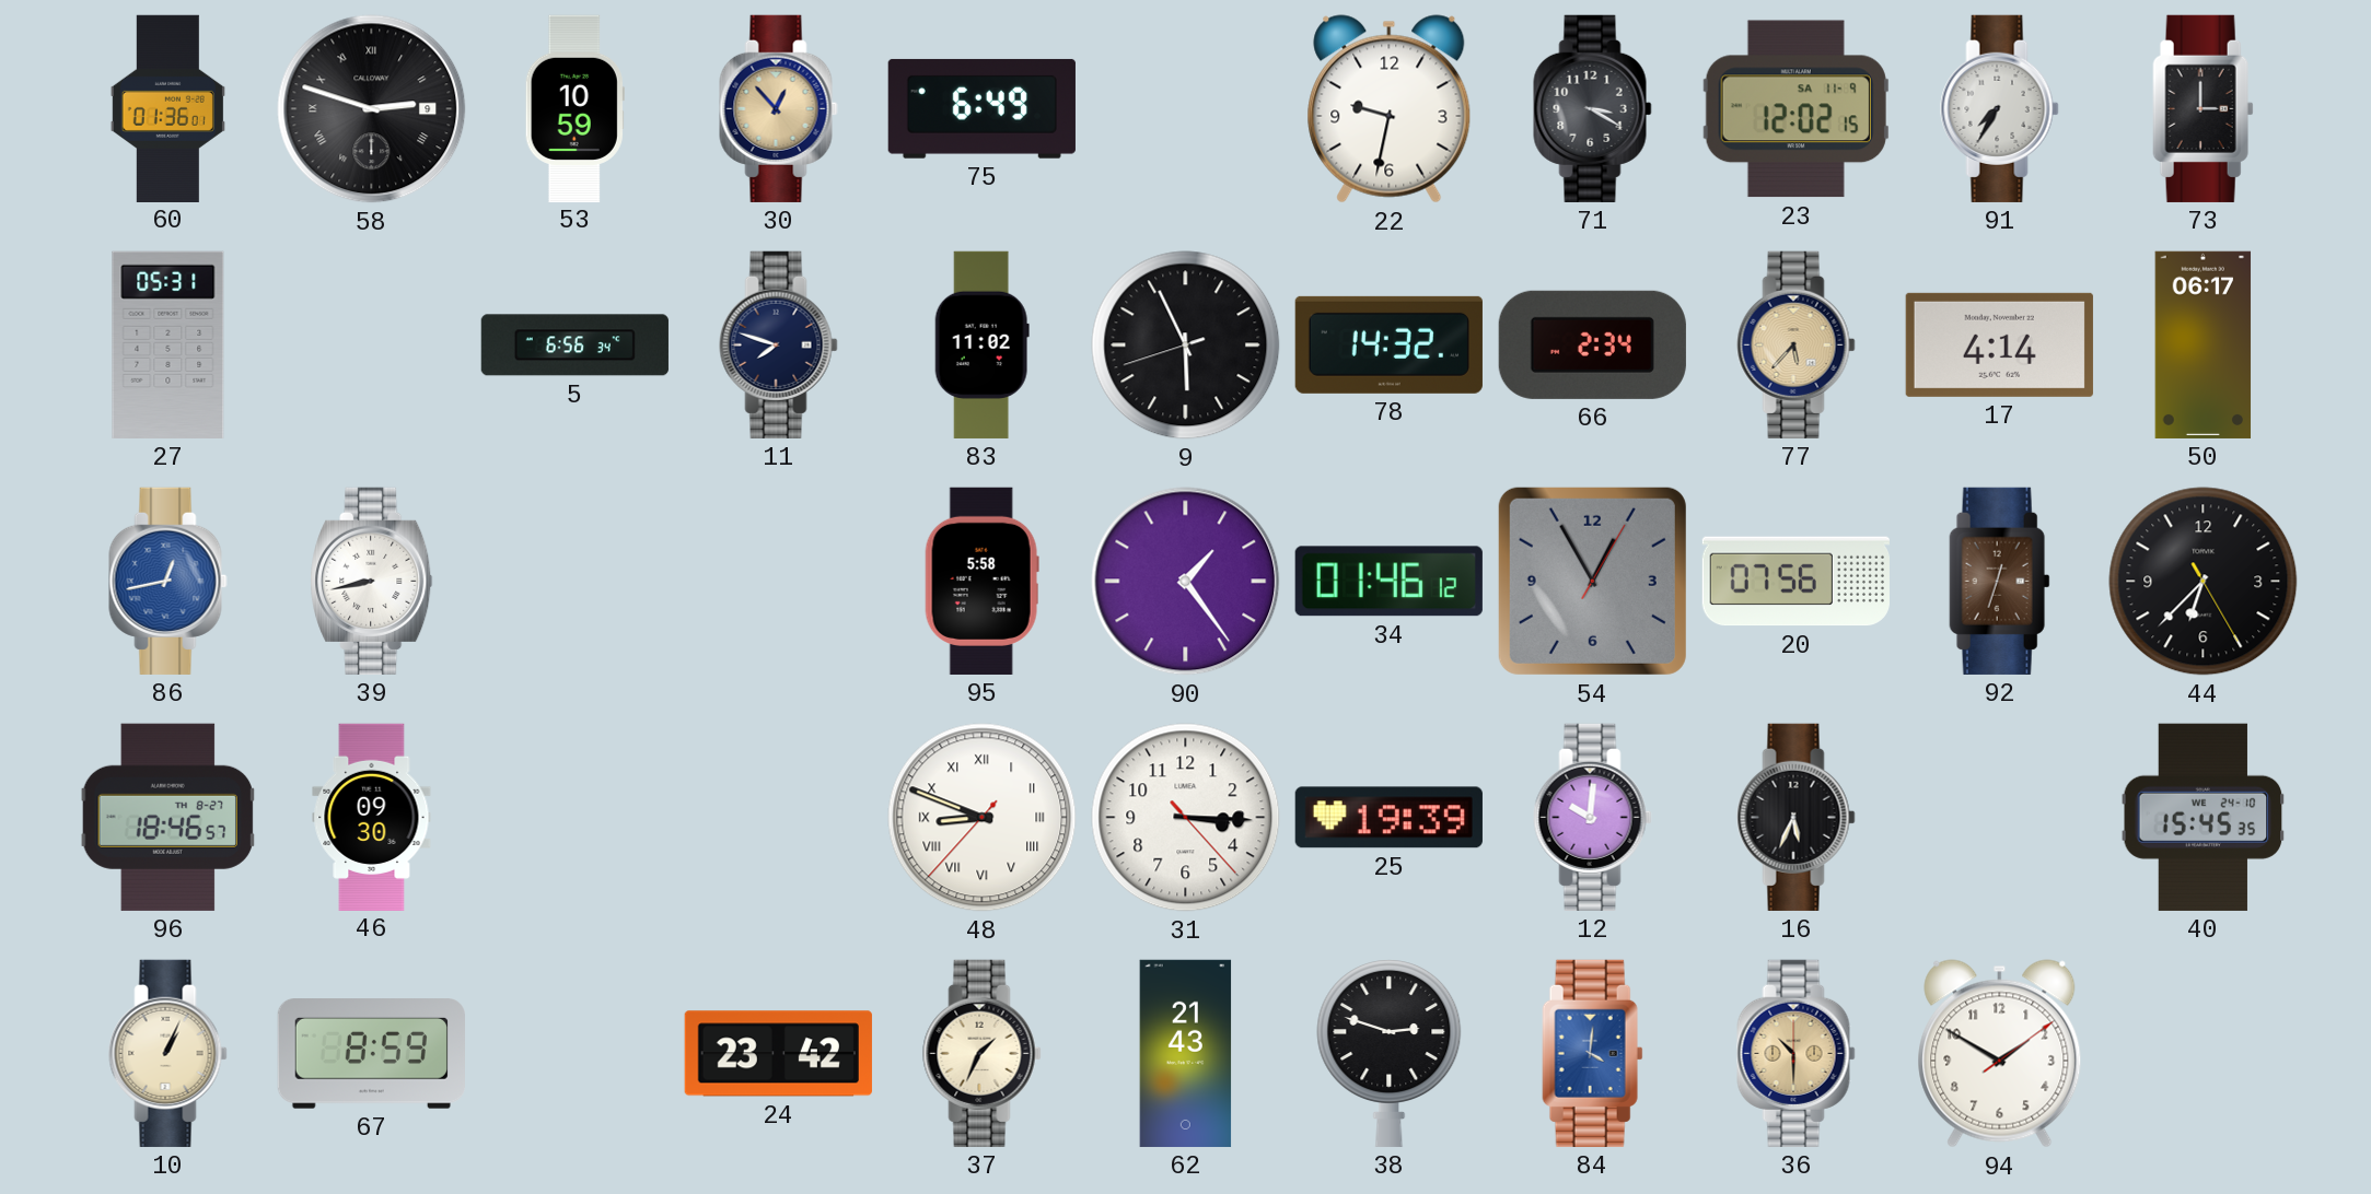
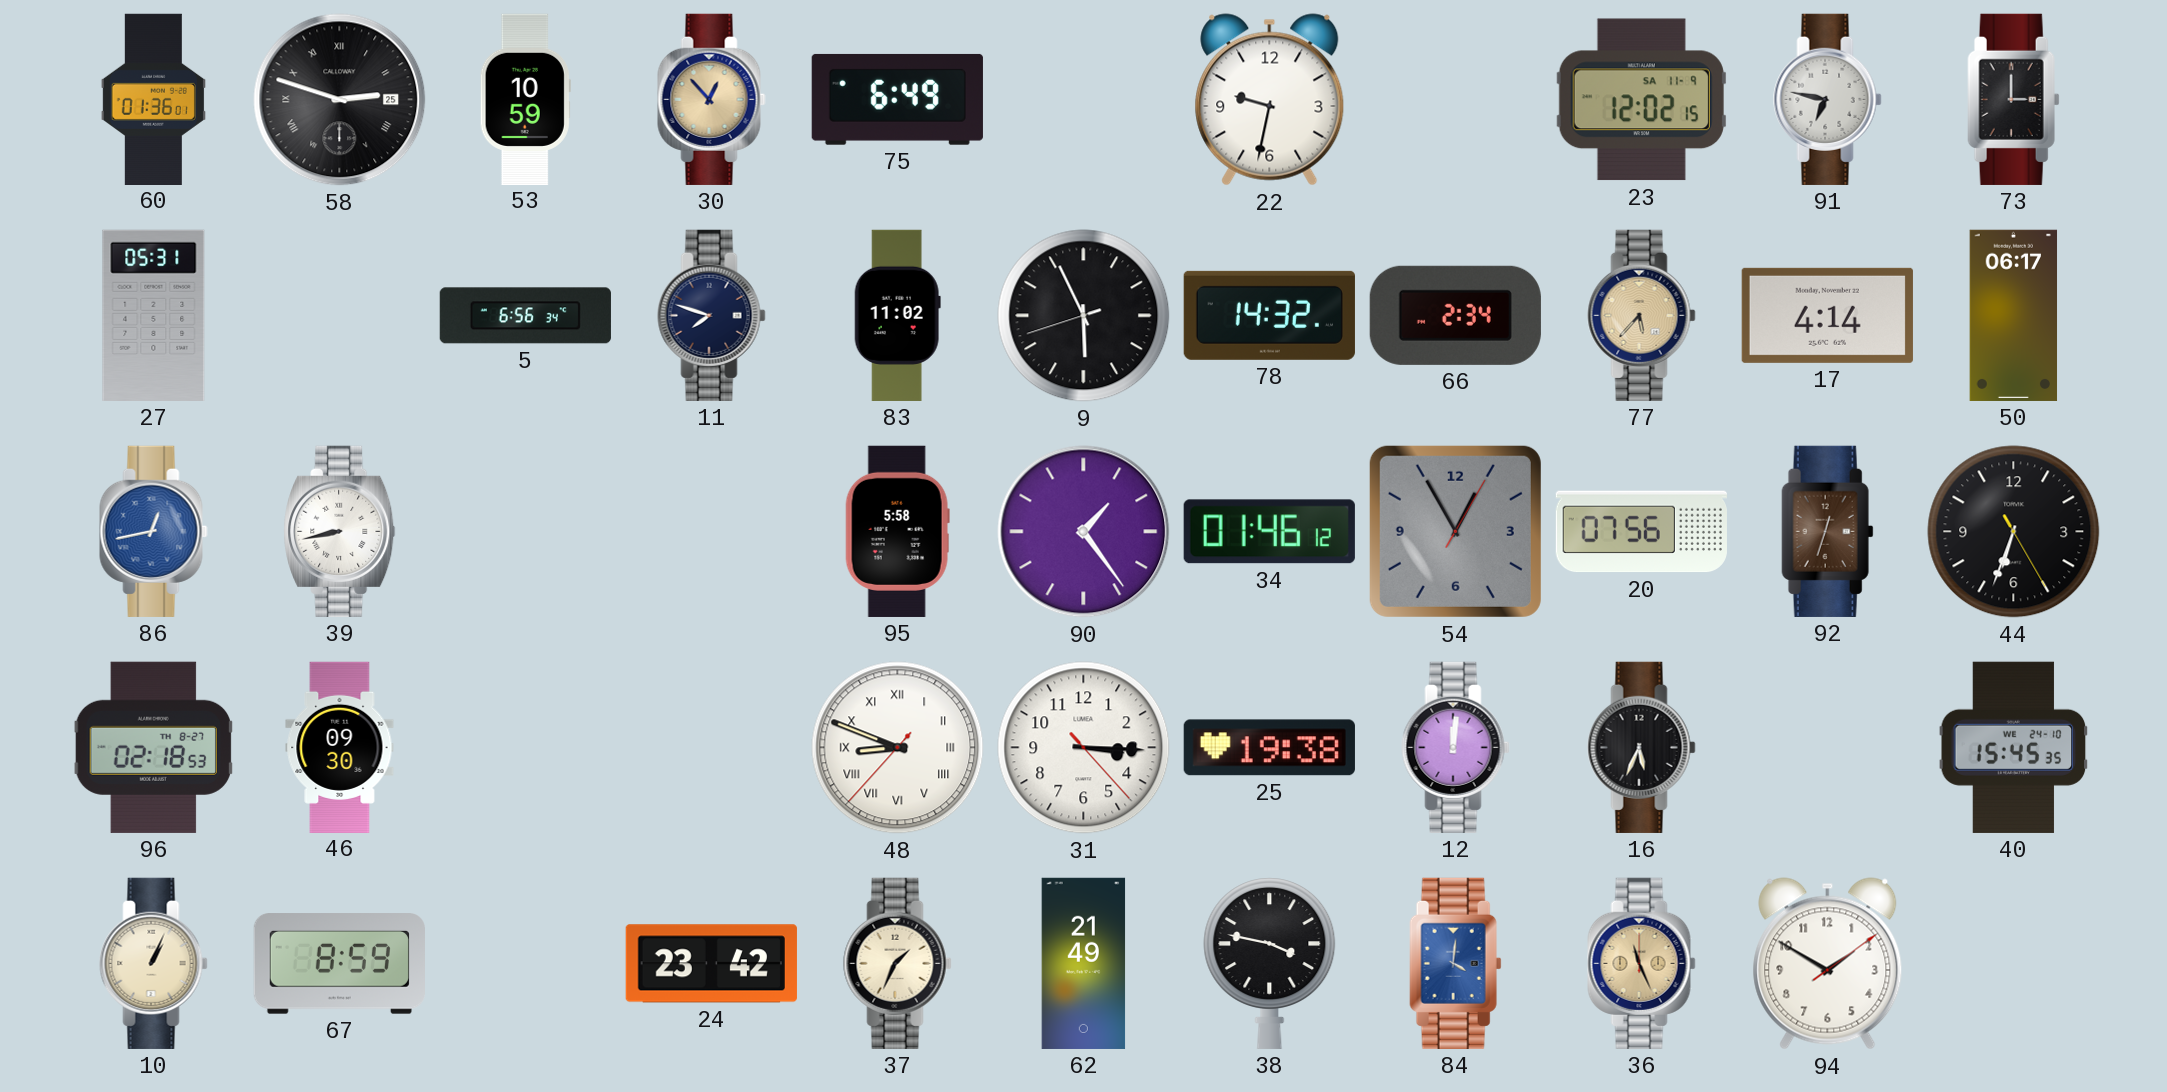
58 date: 9 -> 25
71: 3:20 -> none
91: 7:35 -> 6:47
44: 6:37 -> 6:33
96: 18:46 -> 02:18
25: 19:39 -> 19:38
12: 10:01 -> 12:01
62: 21:43 -> 21:49
38: 2:48 -> 3:47
36: 10:30 -> 11:26
